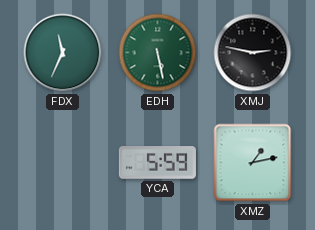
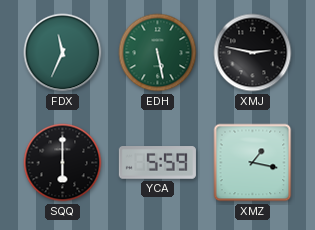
SQQ: none -> 6:00
XMZ: 1:13 -> 1:17
